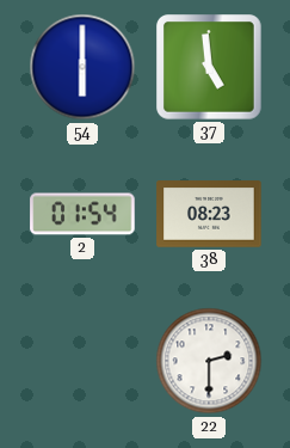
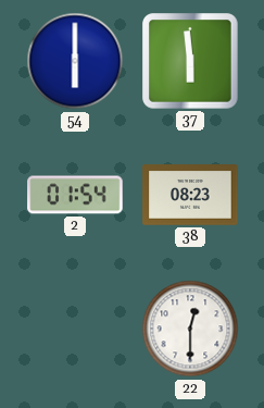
37: 4:59 -> 5:59
22: 2:30 -> 12:30
